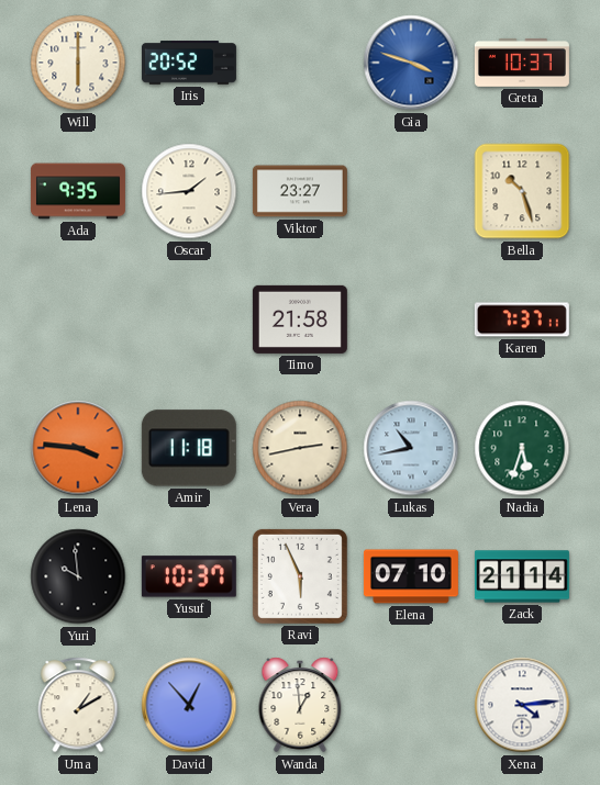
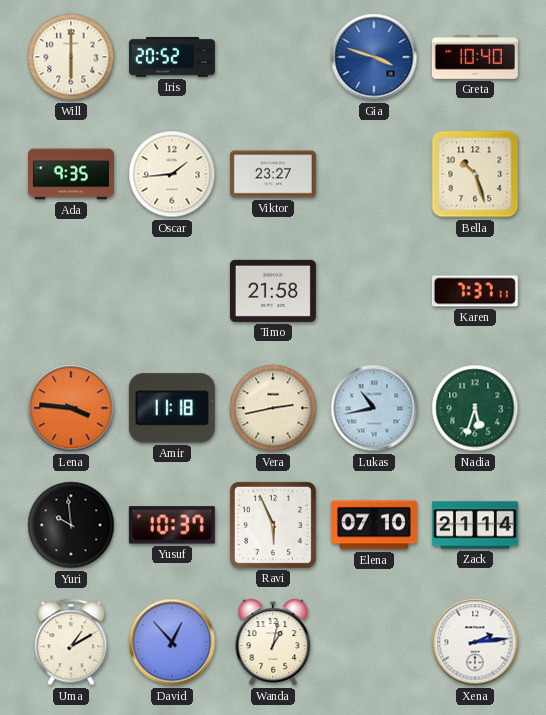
Greta: 10:37 -> 10:40
Wanda: 12:59 -> 1:02
Xena: 4:14 -> 2:14
